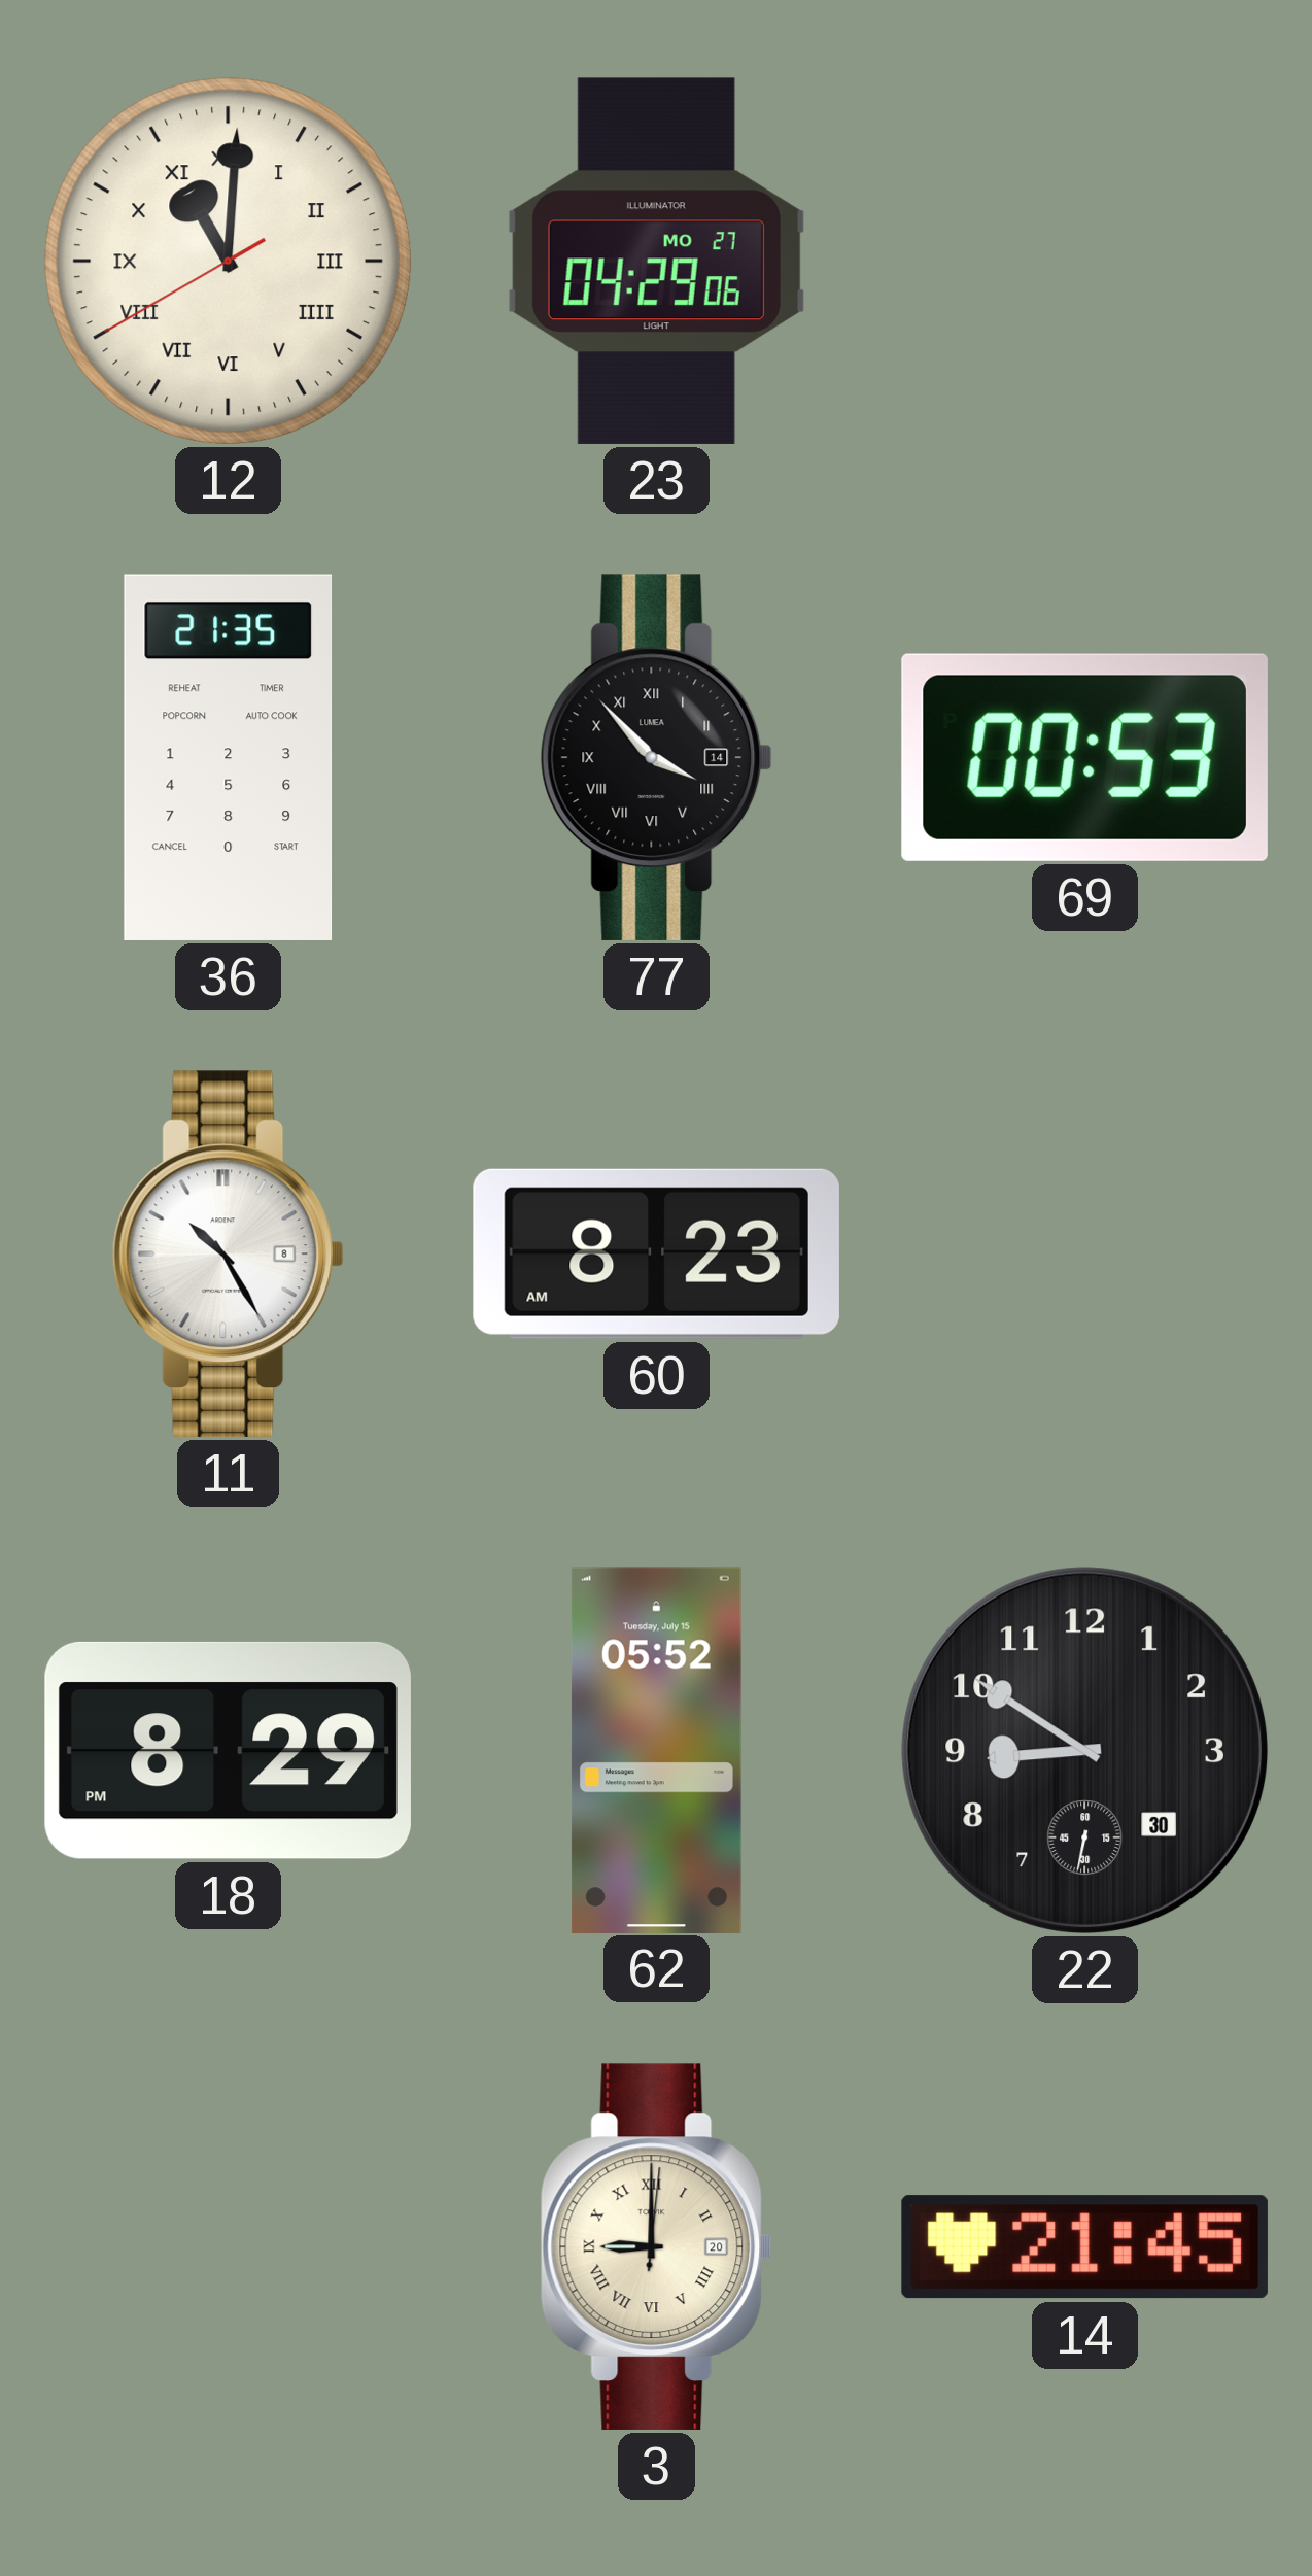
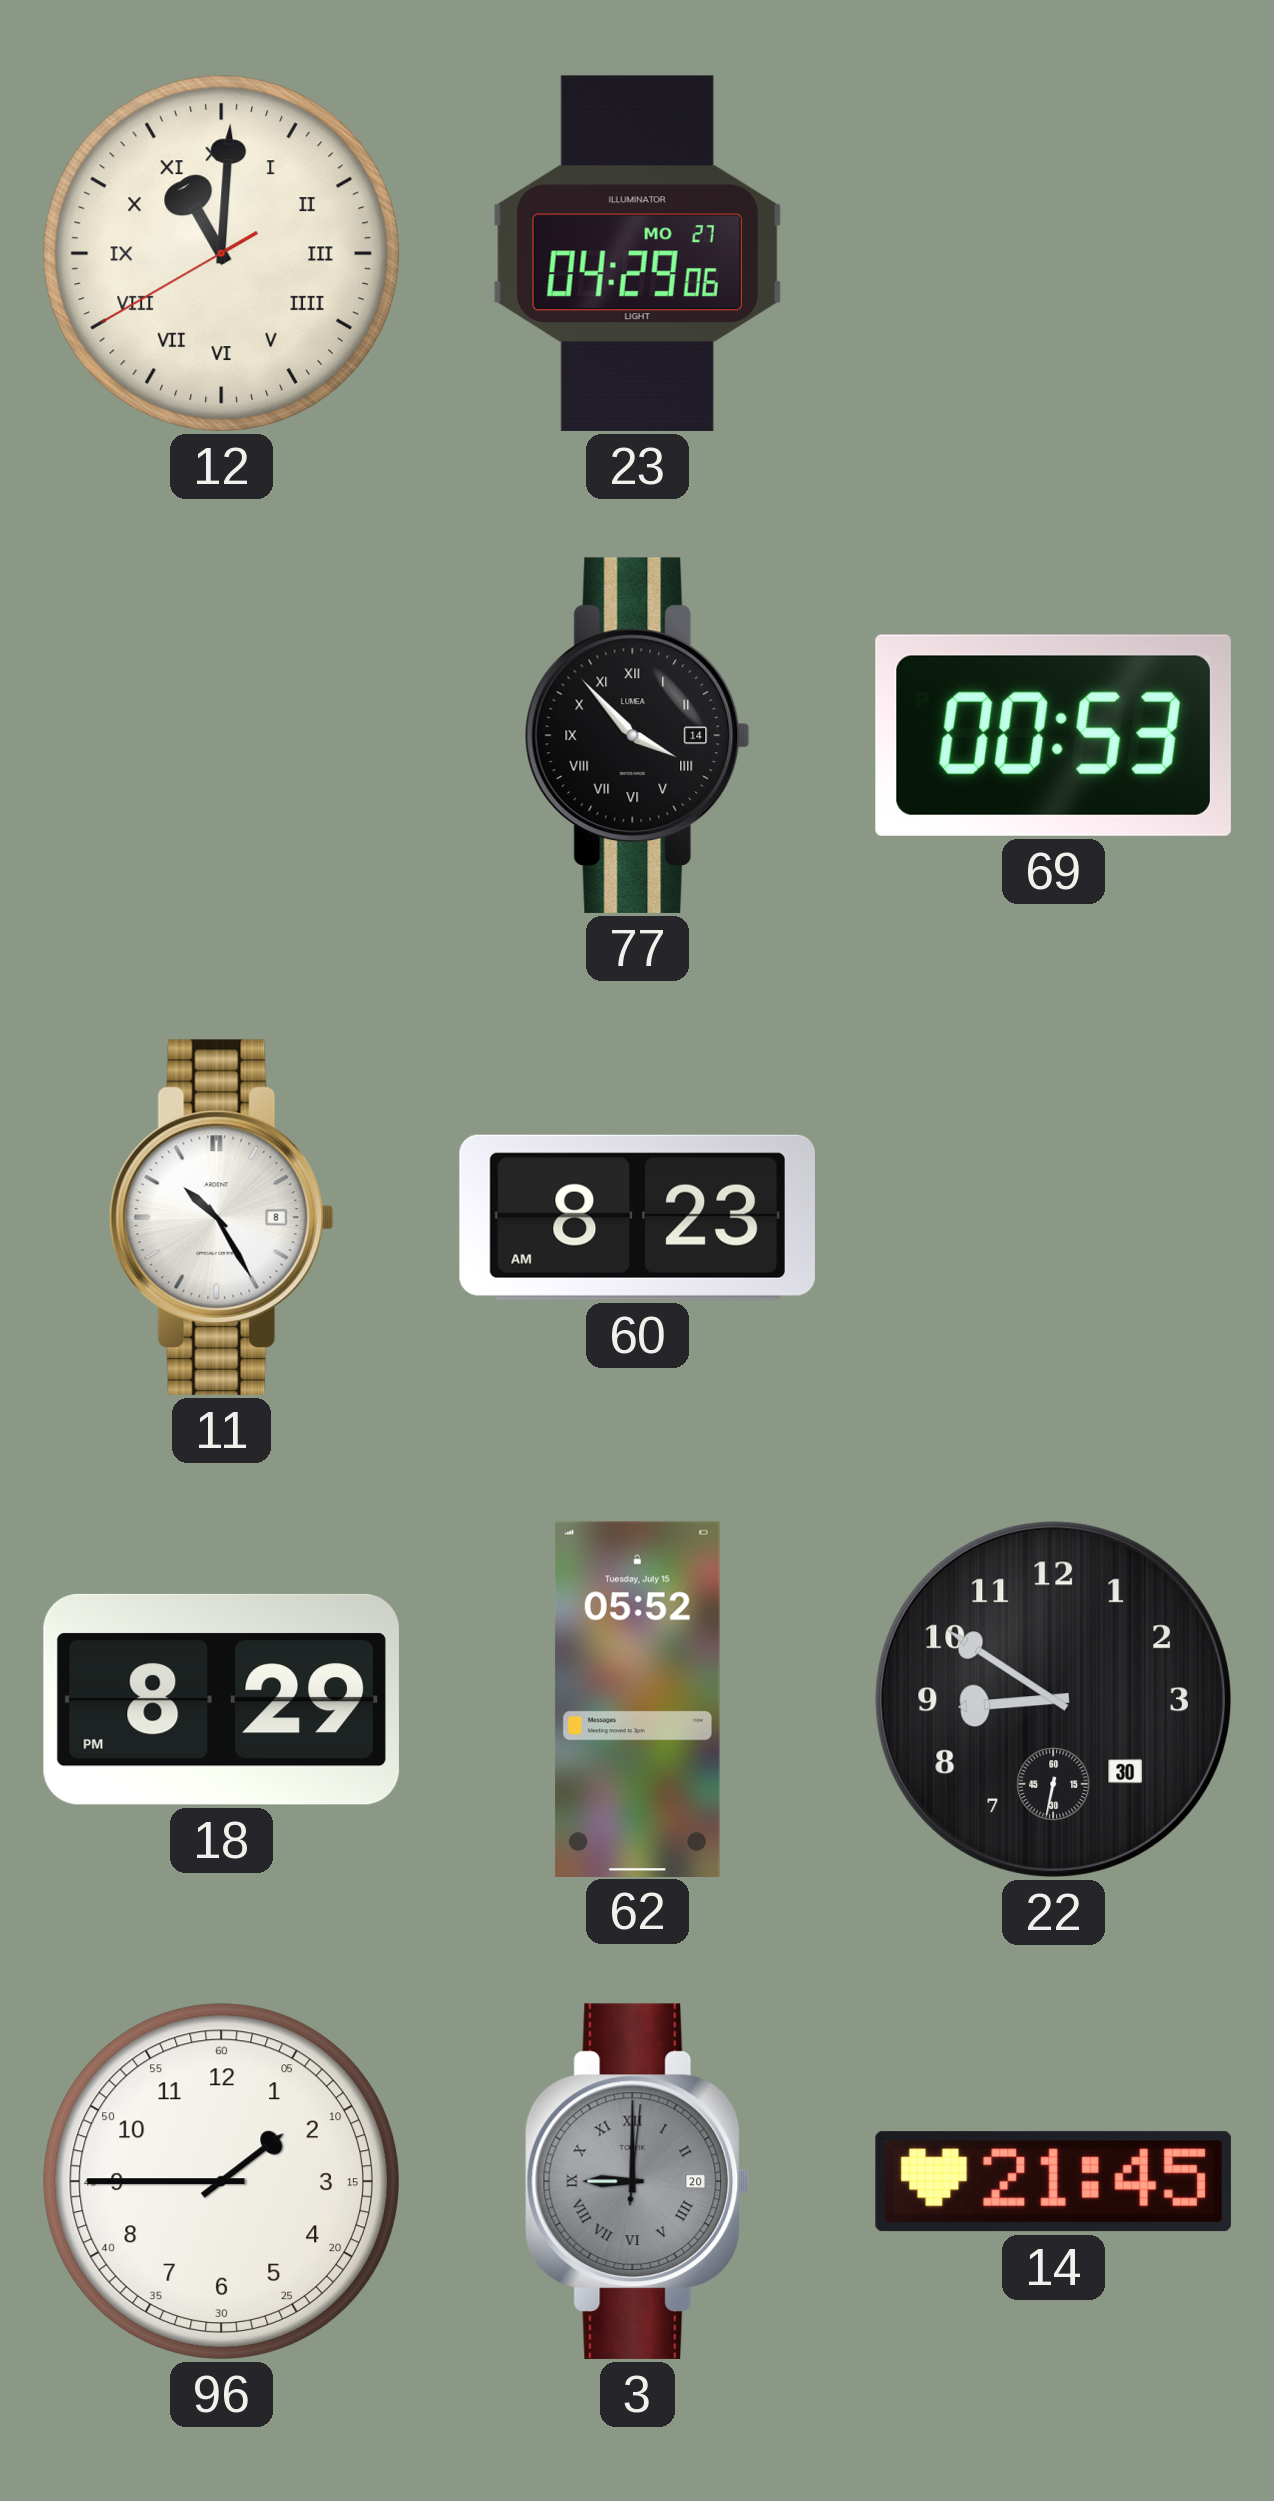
36: 21:35 -> none
96: none -> 1:45
3 dial: cream -> grey
